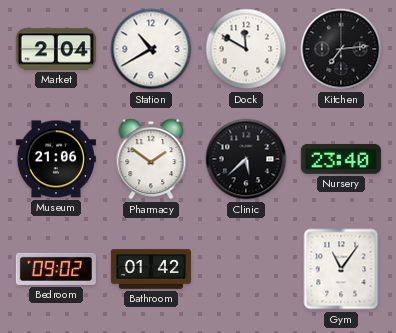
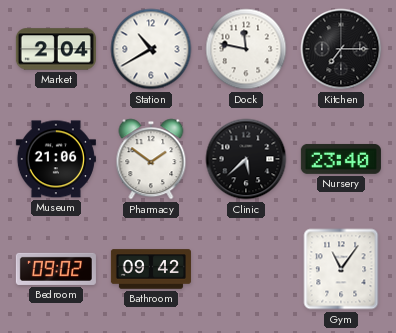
Dock: 11:50 -> 11:47
Kitchen: 7:14 -> 7:15
Bathroom: 01:42 -> 09:42
